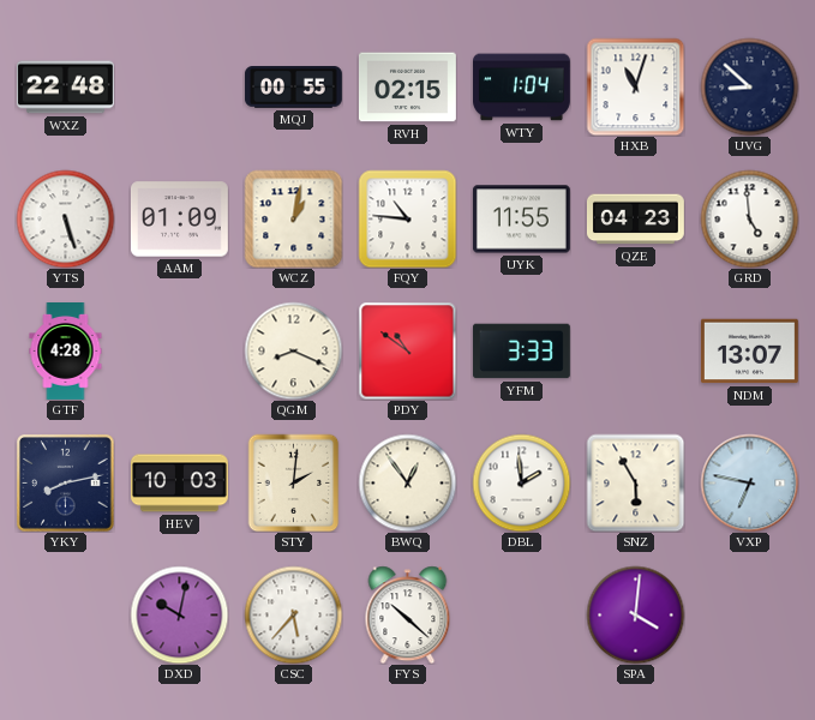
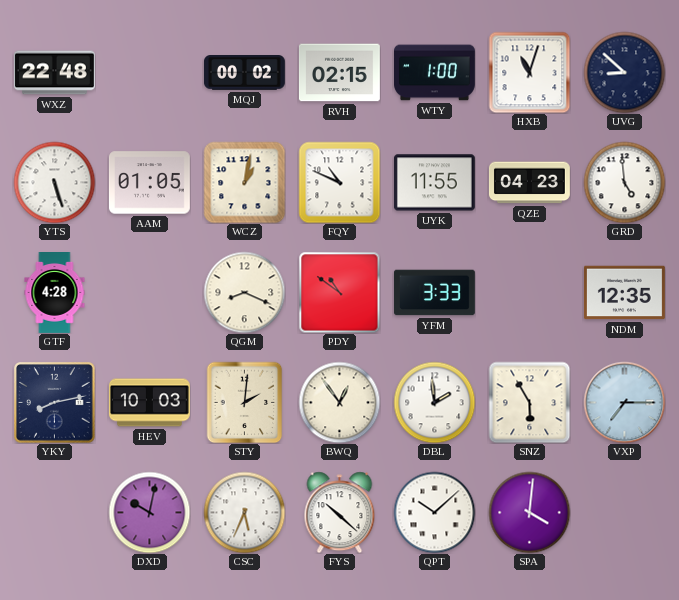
MQJ: 00:55 -> 00:02
WTY: 1:04 -> 1:00
AAM: 01:09 -> 01:05
FQY: 10:46 -> 10:49
NDM: 13:07 -> 12:35
VXP: 6:47 -> 7:15
CSC: 5:37 -> 5:34
QPT: none -> 10:08
